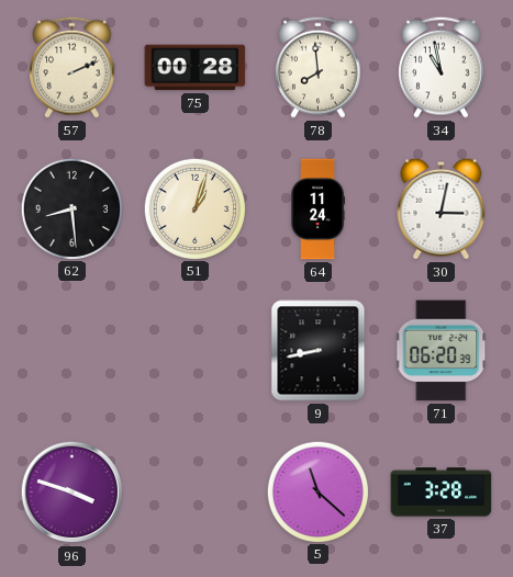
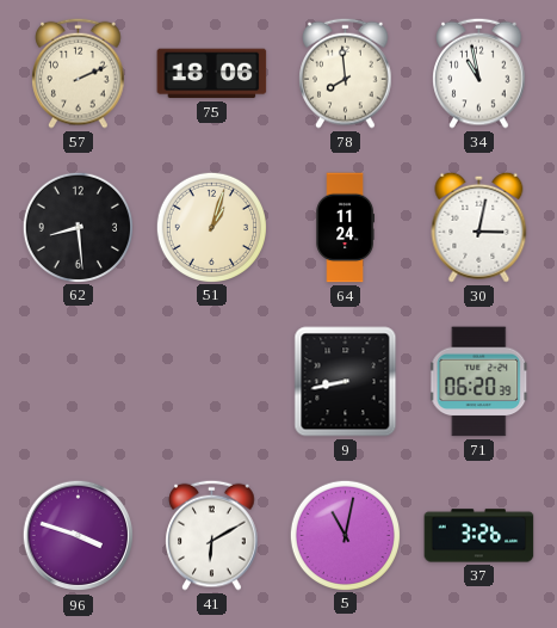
75: 00:28 -> 18:06
41: none -> 6:10
5: 11:22 -> 11:02
37: 3:28 -> 3:26
